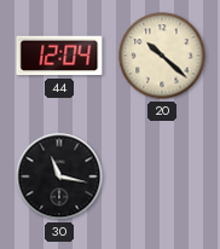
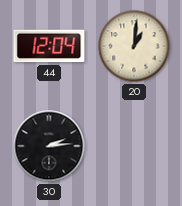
20: 10:22 -> 1:01
30: 11:17 -> 2:14
